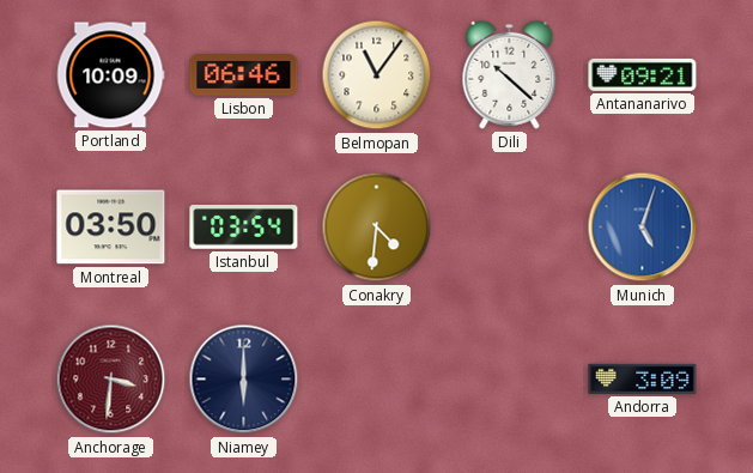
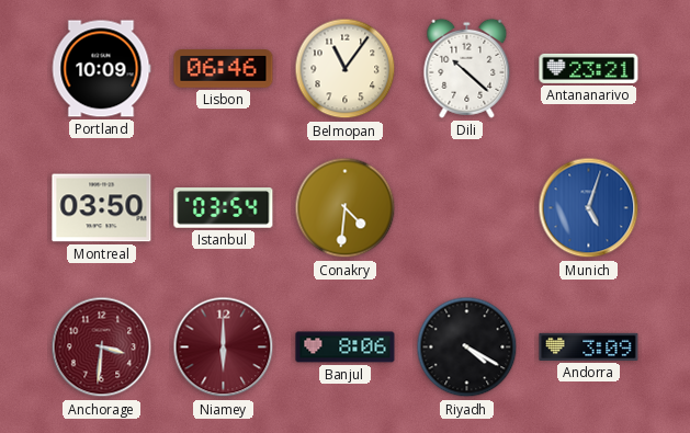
Antananarivo: 09:21 -> 23:21
Niamey dial: navy -> burgundy
Banjul: none -> 8:06
Riyadh: none -> 4:20
